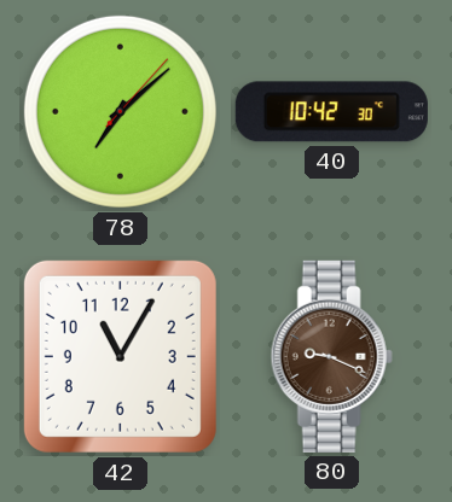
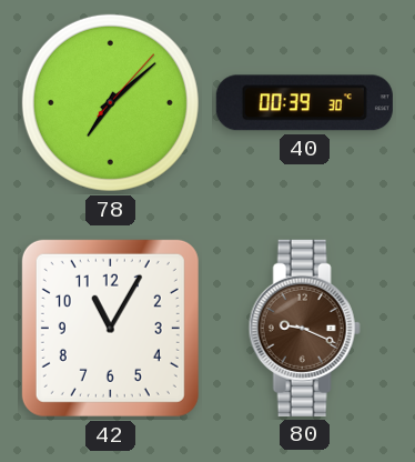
40: 10:42 -> 00:39
